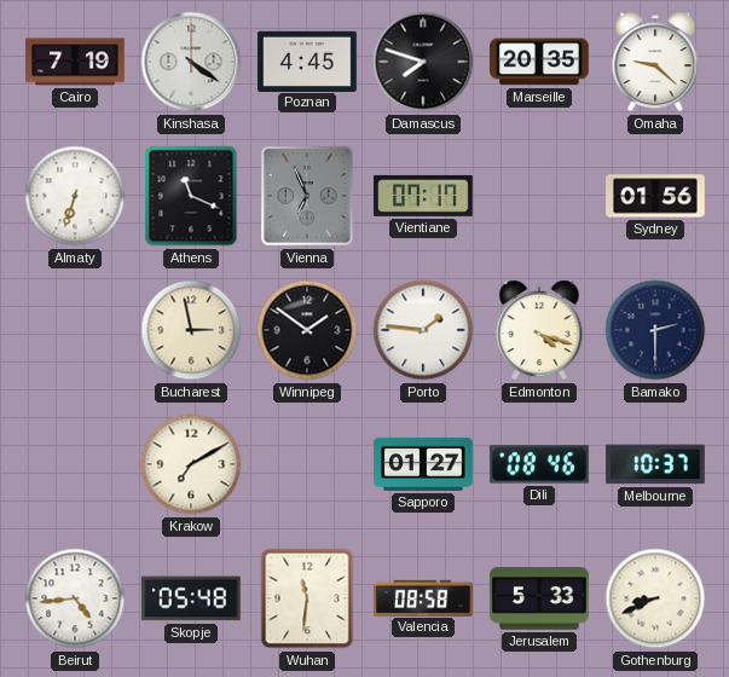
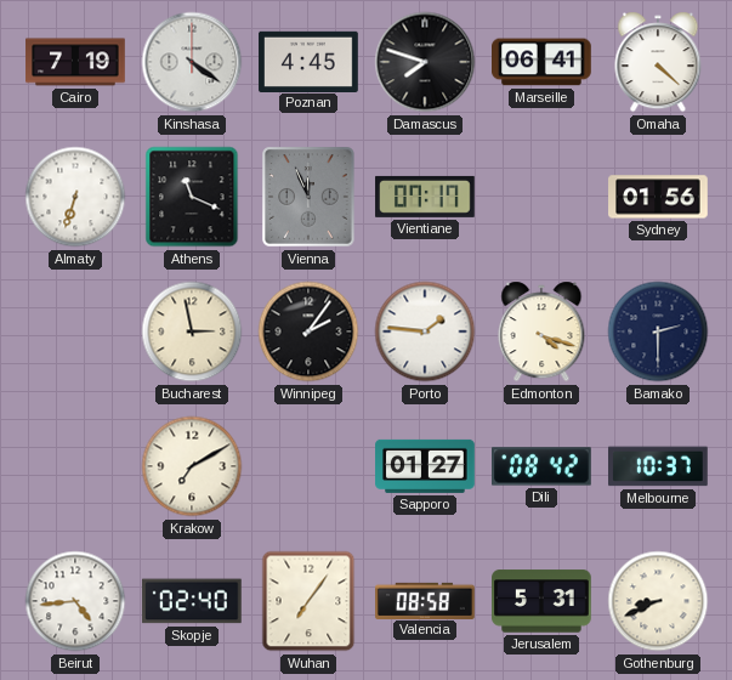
Marseille: 20:35 -> 06:41
Omaha: 9:22 -> 4:22
Vienna: 6:56 -> 11:56
Winnipeg: 1:51 -> 2:06
Dili: 08:46 -> 08:42
Skopje: 05:48 -> 02:40
Wuhan: 11:31 -> 7:06
Jerusalem: 5:33 -> 5:31
